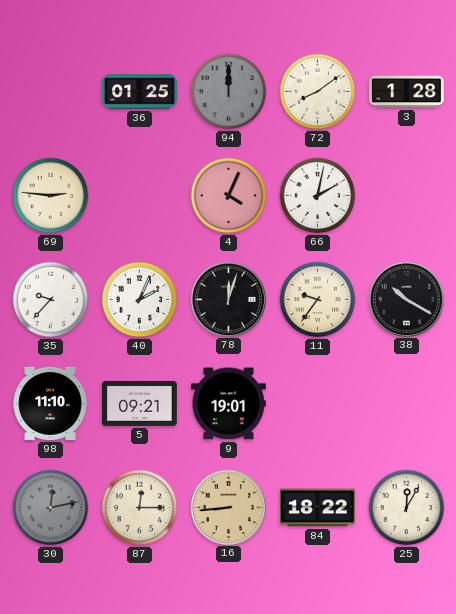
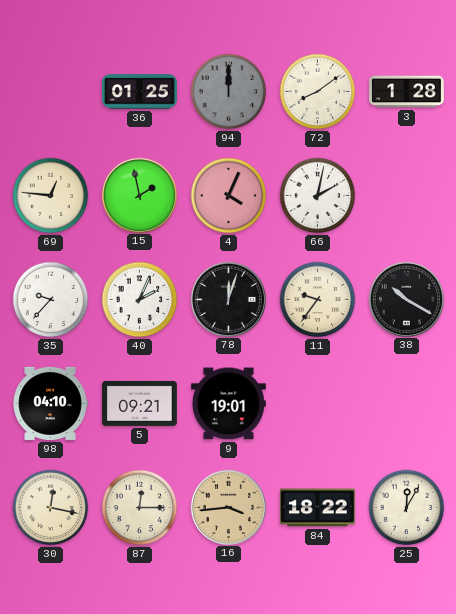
69: 2:46 -> 12:46
15: none -> 1:58
98: 11:10 -> 04:10
30: 12:13 -> 12:17
30 dial: grey -> cream
16: 8:44 -> 3:44
